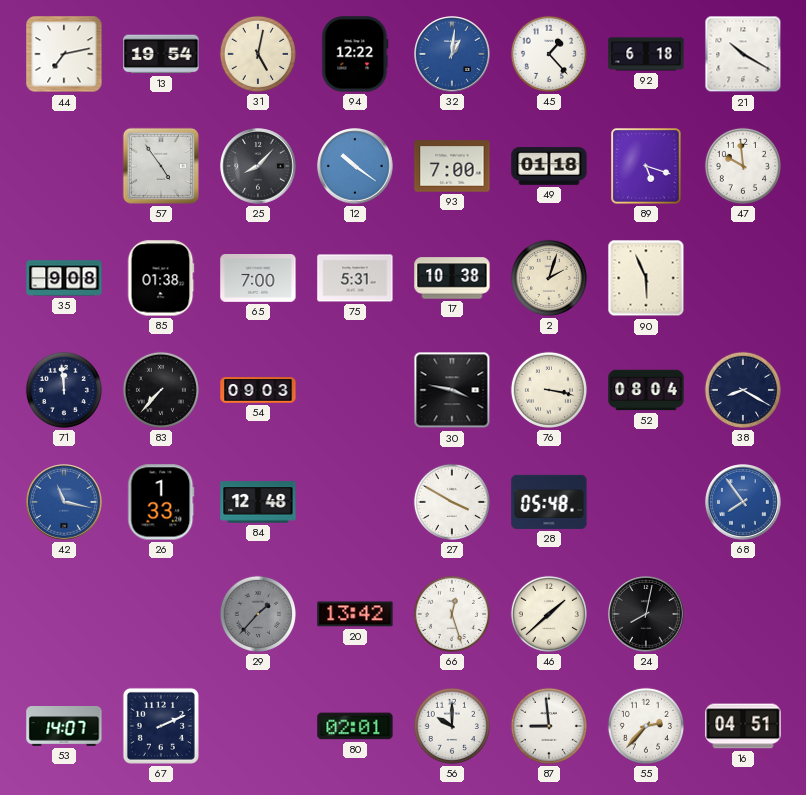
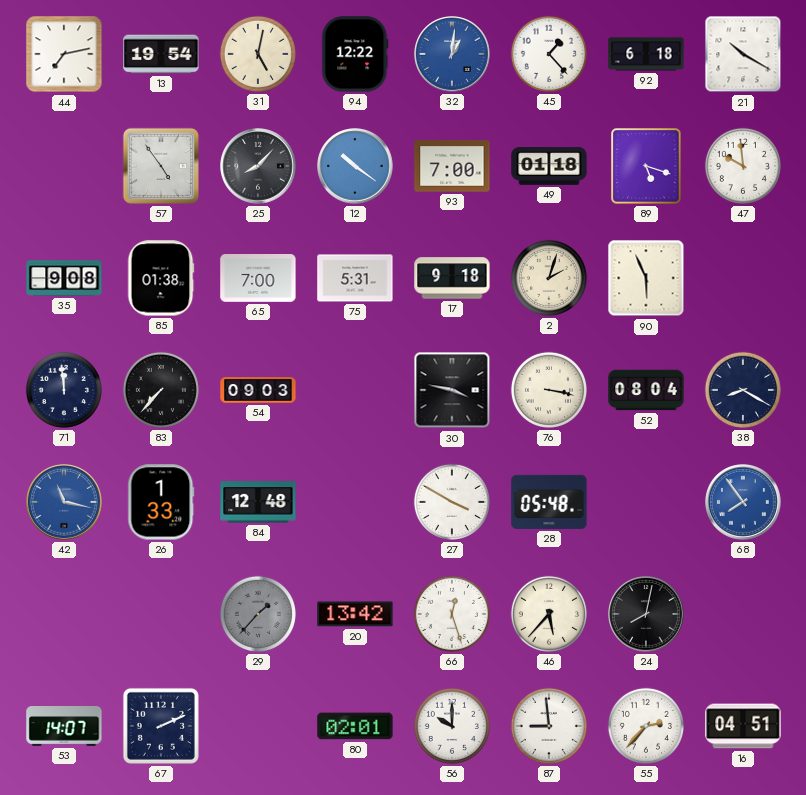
17: 10:38 -> 9:18
46: 1:38 -> 5:37
